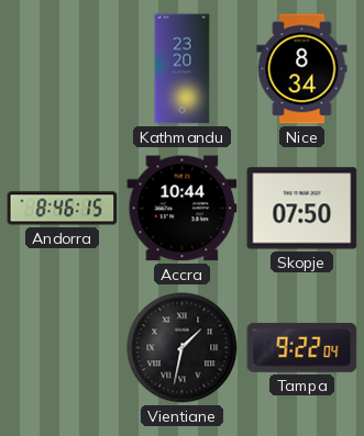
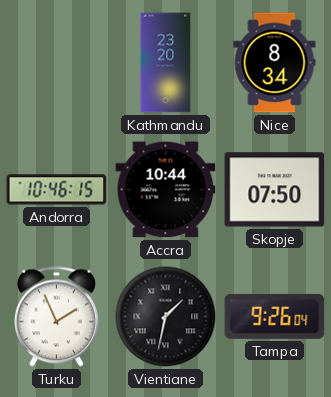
Andorra: 8:46 -> 10:46
Turku: none -> 1:56
Tampa: 9:22 -> 9:26
